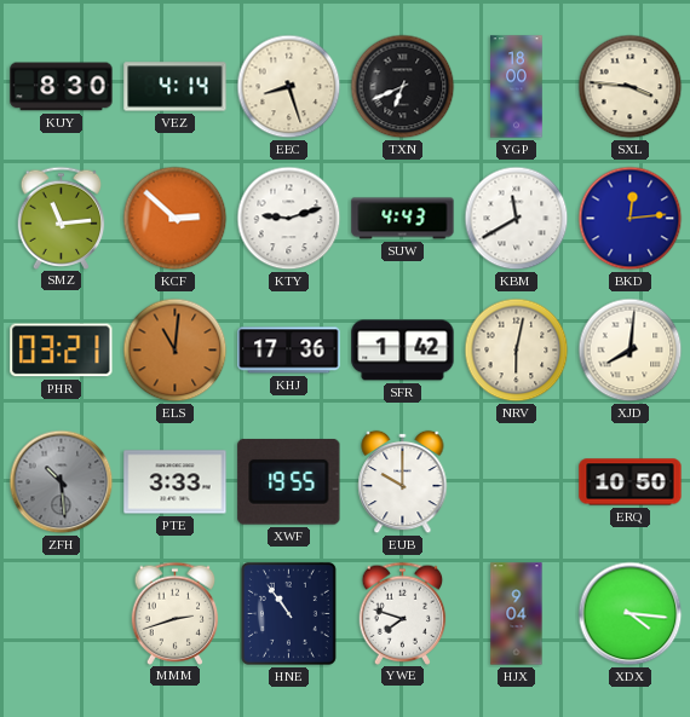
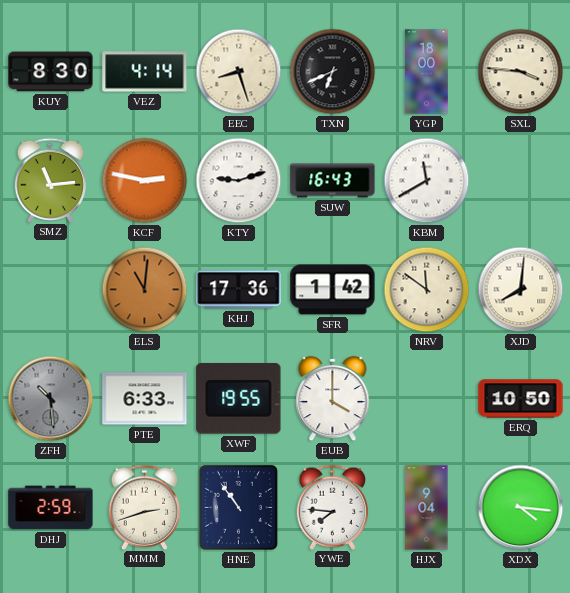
KCF: 2:52 -> 2:47
SUW: 4:43 -> 16:43
BKD: 12:14 -> none
PHR: 03:21 -> none
NRV: 6:02 -> 11:51
PTE: 3:33 -> 6:33
EUB: 10:00 -> 4:00
DHJ: none -> 2:59
YWE: 7:48 -> 7:46
